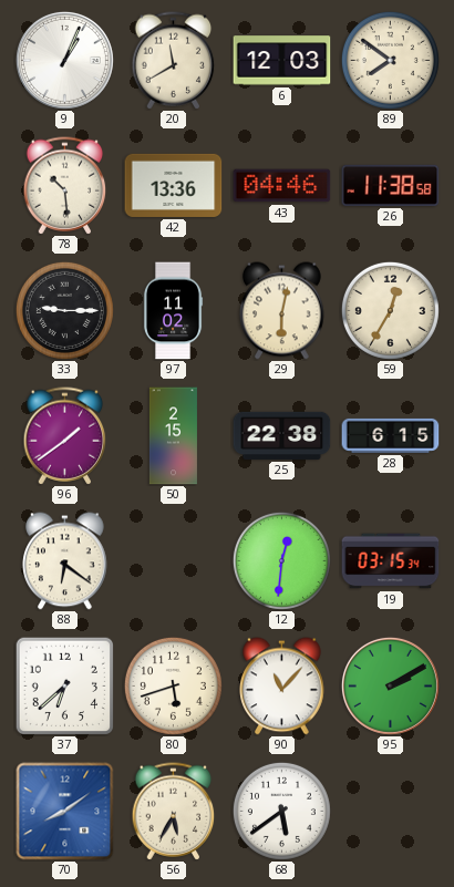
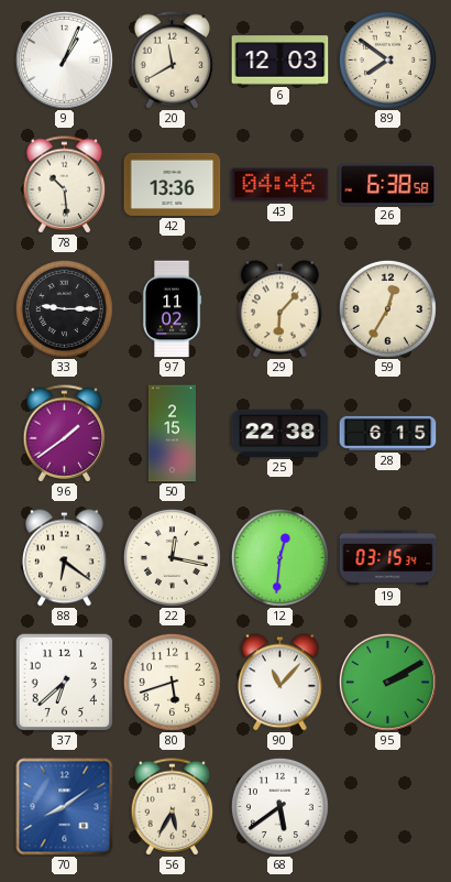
26: 11:38 -> 6:38
29: 6:02 -> 6:07
22: none -> 12:17
